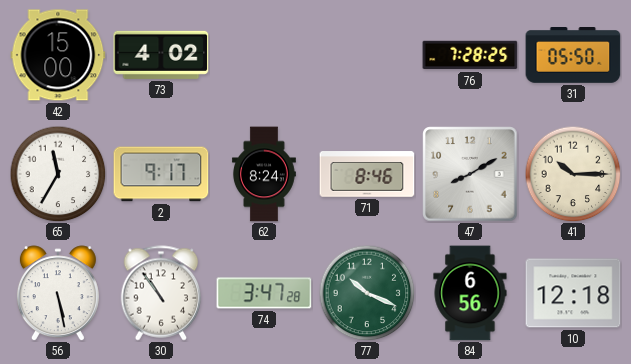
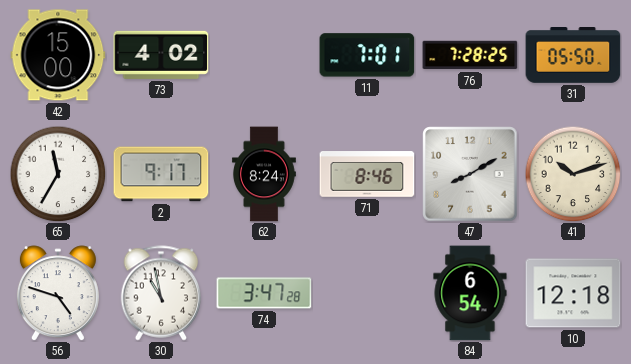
11: none -> 7:01
41: 10:15 -> 10:12
56: 5:28 -> 4:48
30: 10:54 -> 10:58
77: 10:19 -> none
84: 6:56 -> 6:54
